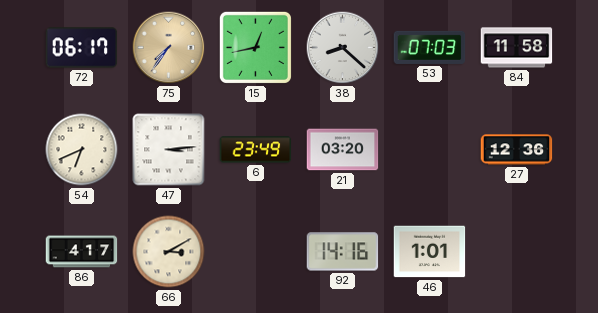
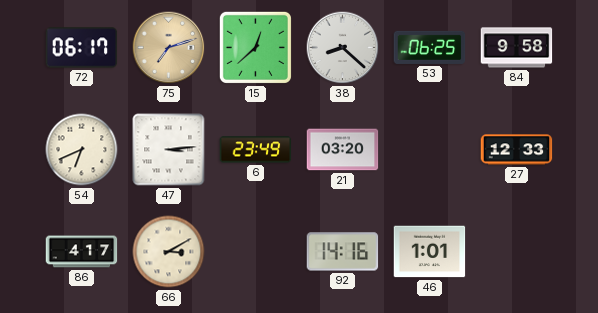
75: 7:36 -> 7:12
15: 12:43 -> 12:38
53: 07:03 -> 06:25
84: 11:58 -> 9:58
27: 12:36 -> 12:33
